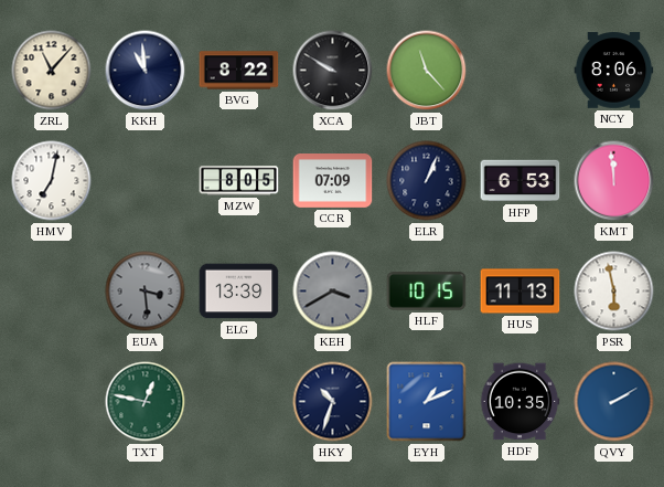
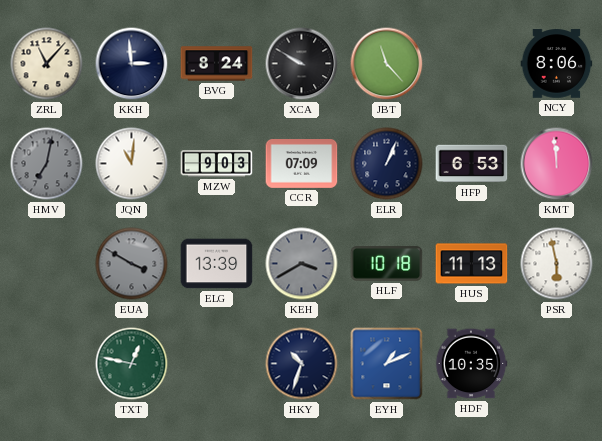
KKH: 10:59 -> 2:59
BVG: 8:22 -> 8:24
HMV dial: white -> grey
JQN: none -> 11:01
MZW: 8:05 -> 9:03
EUA: 3:29 -> 3:50
HLF: 10:15 -> 10:18
QVY: 2:10 -> none
